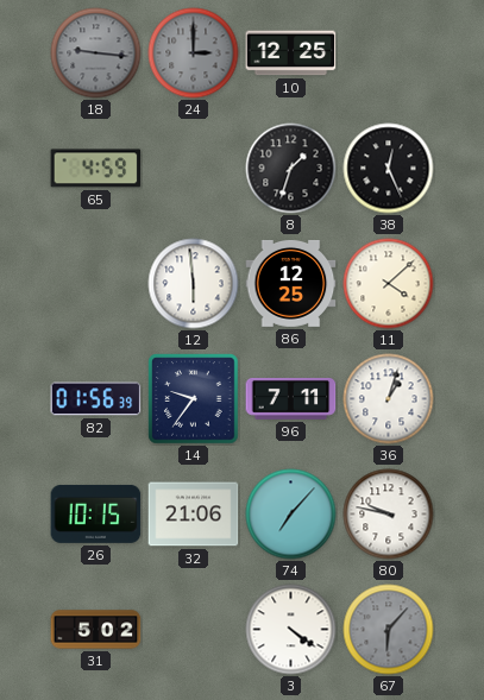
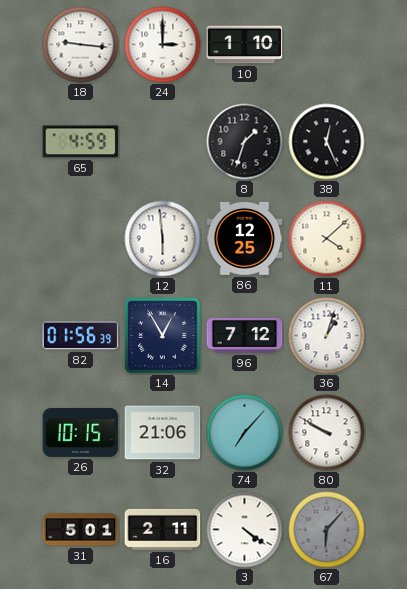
18 dial: grey -> white
24 dial: grey -> white
10: 12:25 -> 1:10
14: 9:36 -> 12:55
96: 7:11 -> 7:12
80: 9:47 -> 9:50
31: 5:02 -> 5:01
16: none -> 2:11
